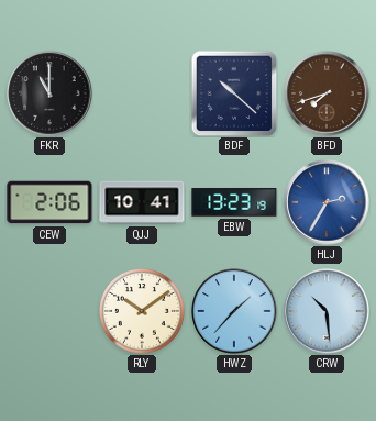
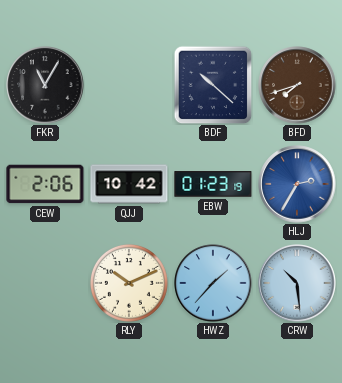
FKR: 11:00 -> 11:05
QJJ: 10:41 -> 10:42
EBW: 13:23 -> 01:23
RLY: 10:09 -> 10:11
